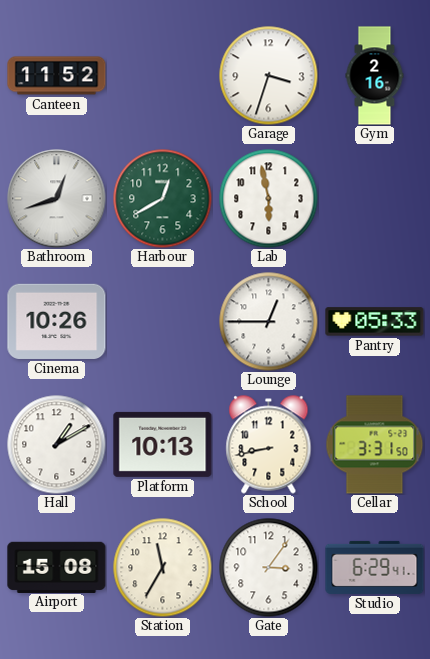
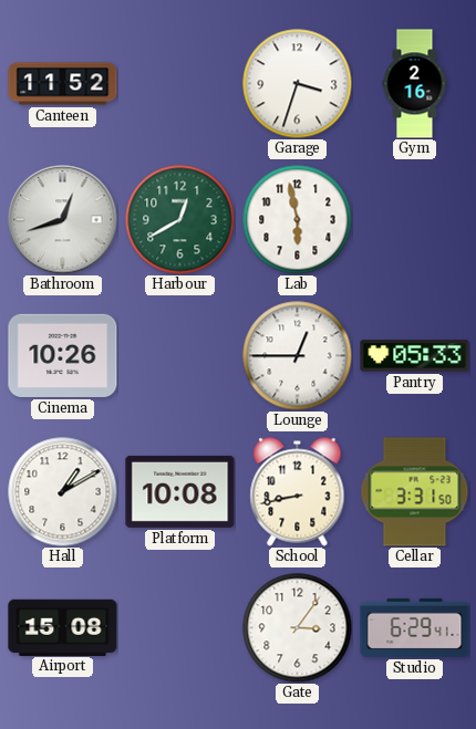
Platform: 10:13 -> 10:08
Station: 11:35 -> none
